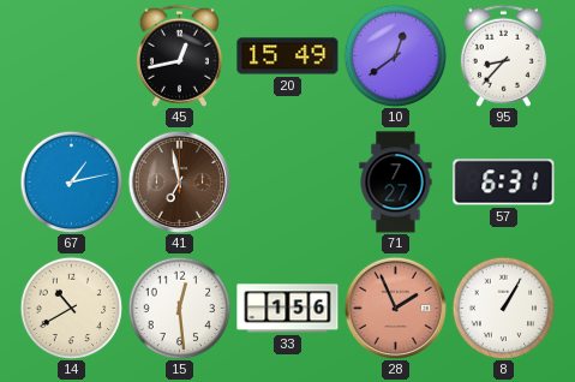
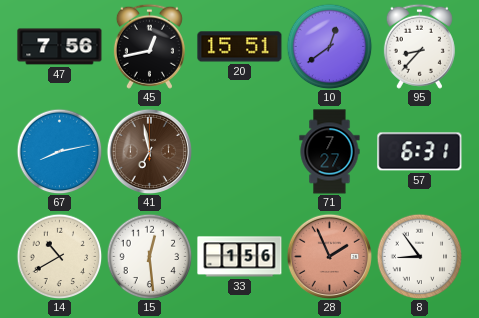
47: none -> 7:56
20: 15:49 -> 15:51
67: 1:13 -> 8:13
8: 1:05 -> 8:54
